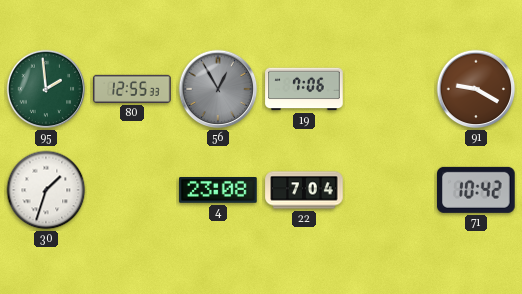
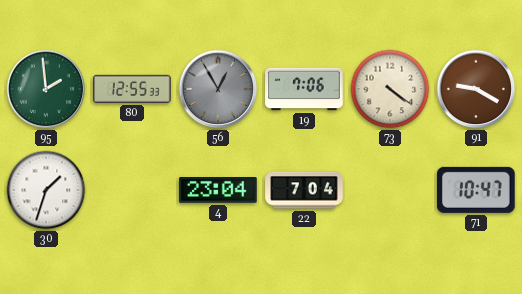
73: none -> 4:21
4: 23:08 -> 23:04
71: 10:42 -> 10:47
